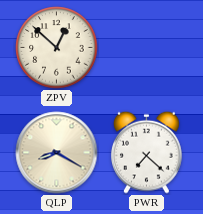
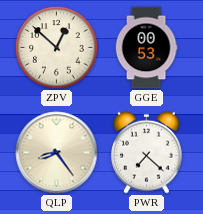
GGE: none -> 00:53
QLP: 8:20 -> 8:24
